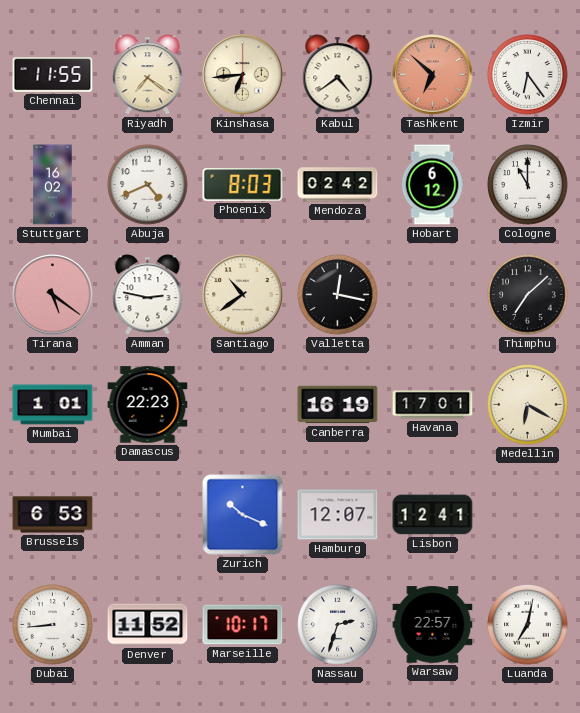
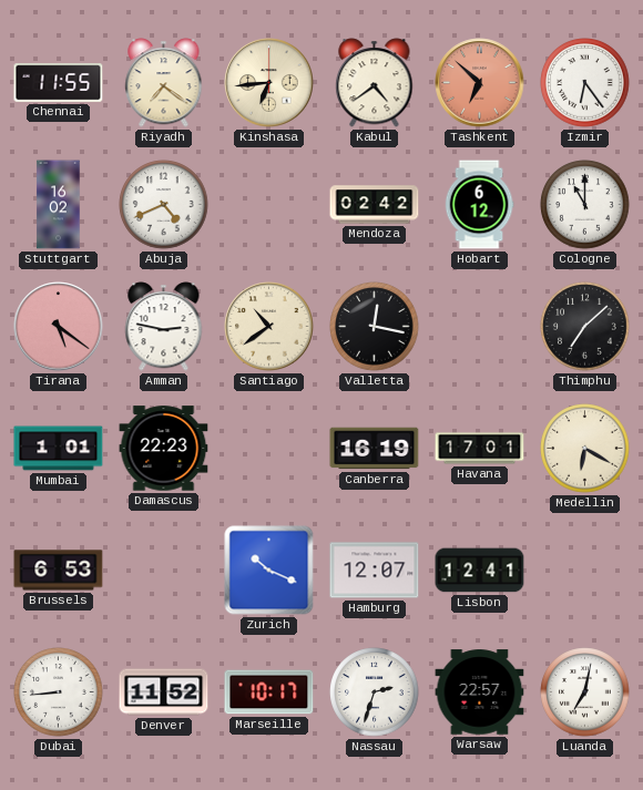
Phoenix: 8:03 -> none
